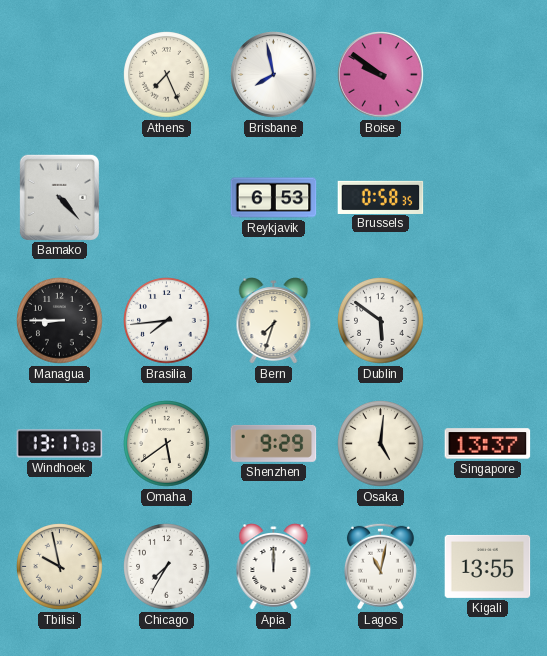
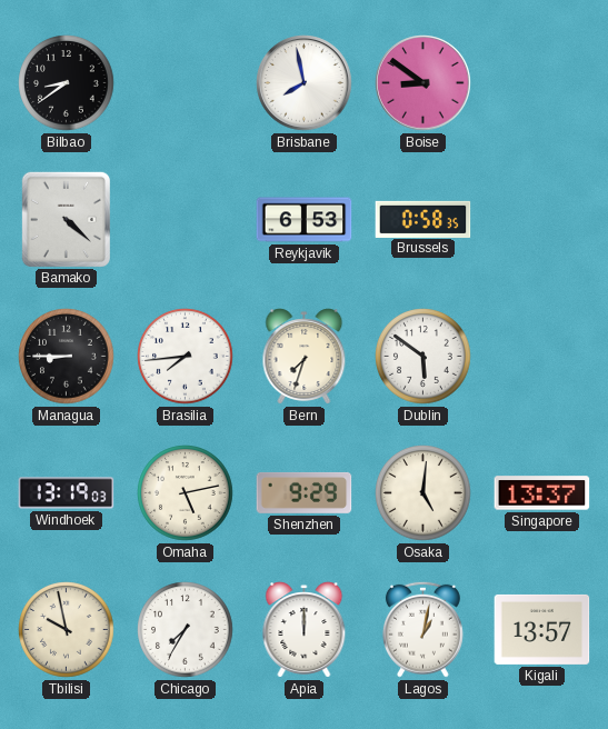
Bilbao: none -> 8:39
Athens: 7:26 -> none
Boise: 9:51 -> 8:51
Bamako: 4:23 -> 4:22
Windhoek: 13:17 -> 13:19
Omaha: 5:39 -> 5:13
Lagos: 11:02 -> 1:02
Kigali: 13:55 -> 13:57
